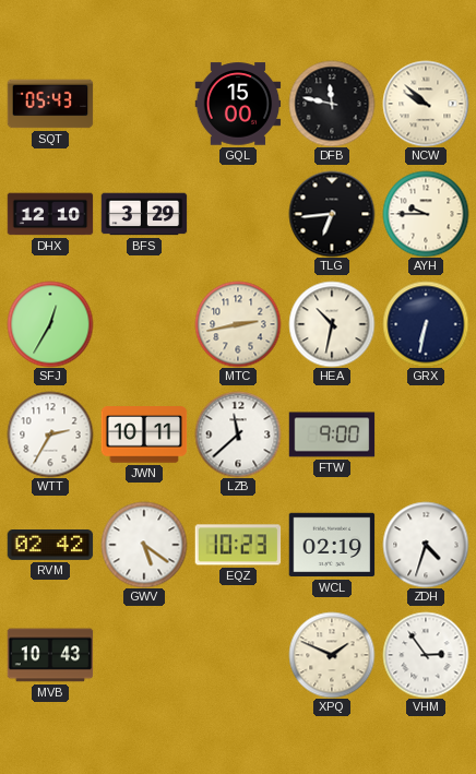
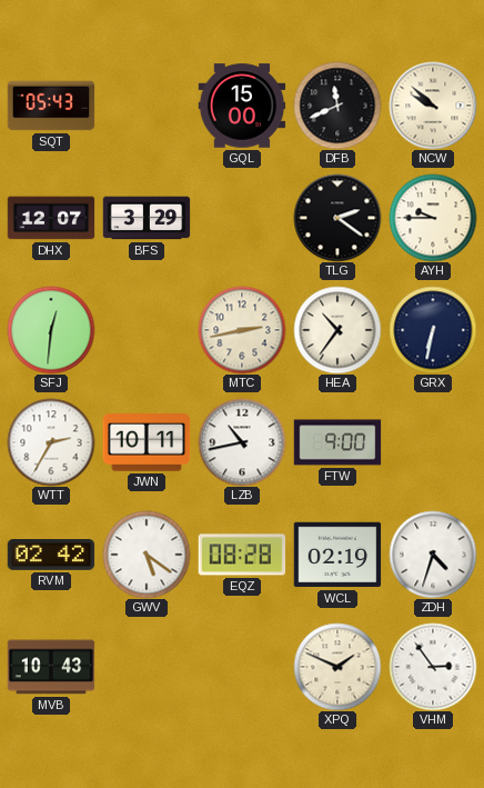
DFB: 11:47 -> 11:41
DHX: 12:10 -> 12:07
TLG: 6:44 -> 2:21
SFJ: 12:35 -> 12:31
HEA: 10:32 -> 10:36
LZB: 11:38 -> 10:43
EQZ: 10:23 -> 08:28
